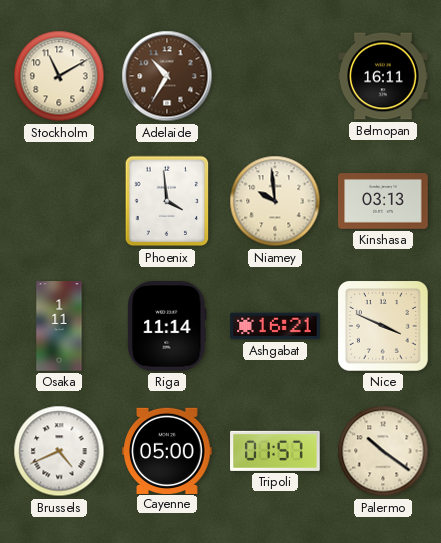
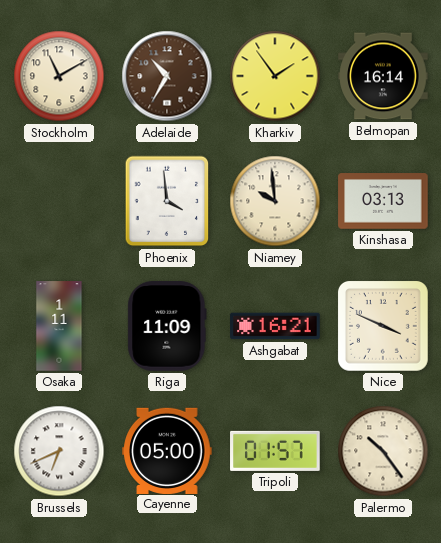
Kharkiv: none -> 1:54
Belmopan: 16:11 -> 16:14
Riga: 11:14 -> 11:09
Brussels: 4:41 -> 6:41
Palermo: 10:21 -> 10:24
